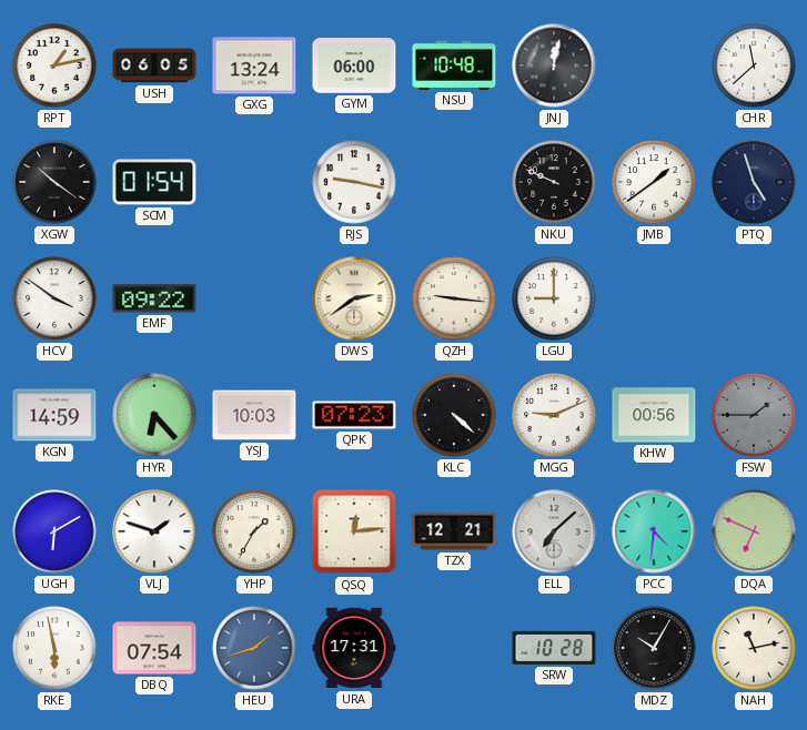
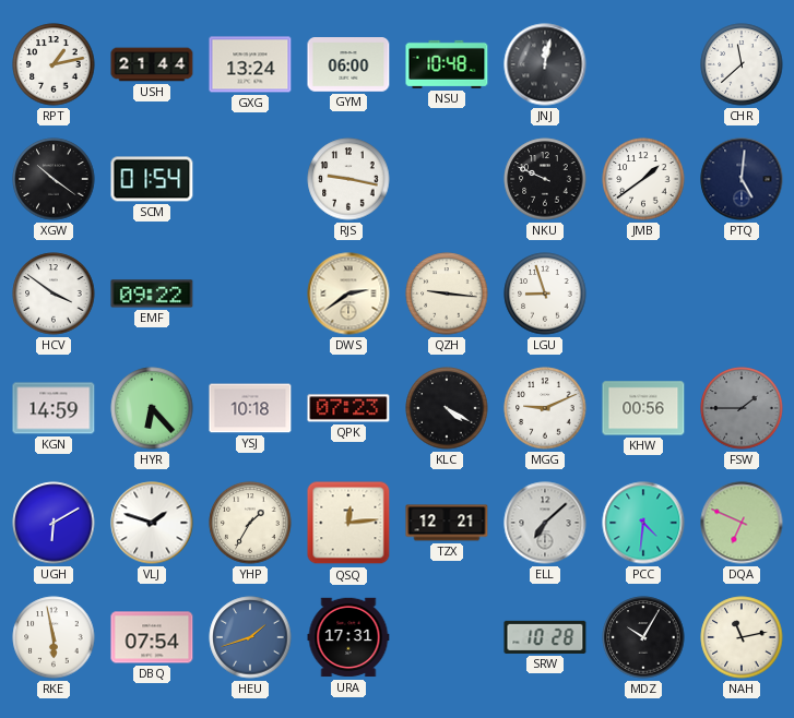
USH: 06:05 -> 21:44
PTQ: 4:57 -> 5:01
LGU: 9:00 -> 8:57
YSJ: 10:03 -> 10:18
KLC: 4:22 -> 4:20
